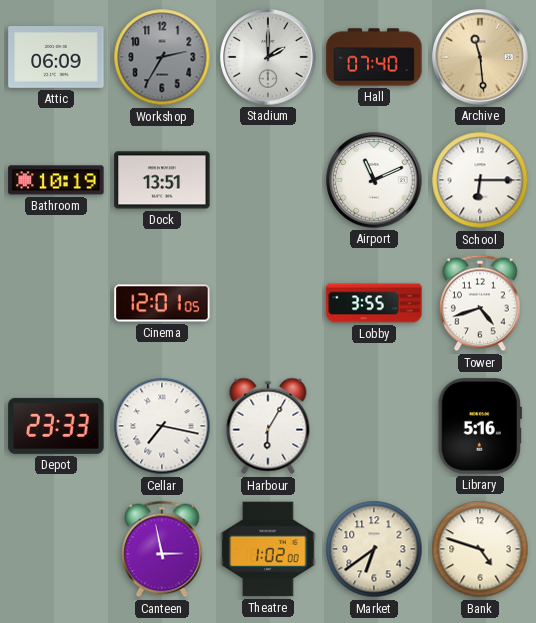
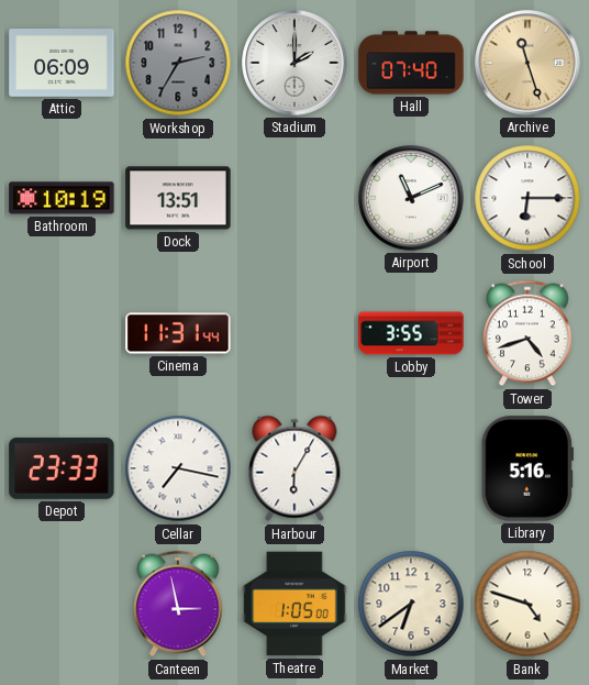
Archive: 11:29 -> 11:27
Cinema: 12:01 -> 11:31
Theatre: 1:02 -> 1:05
